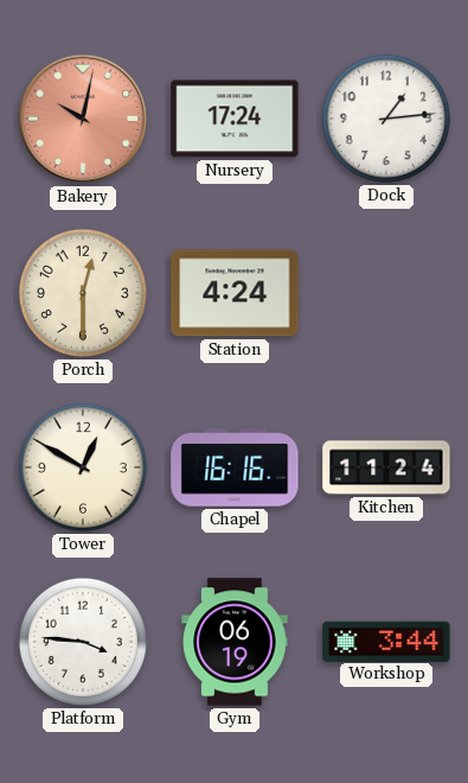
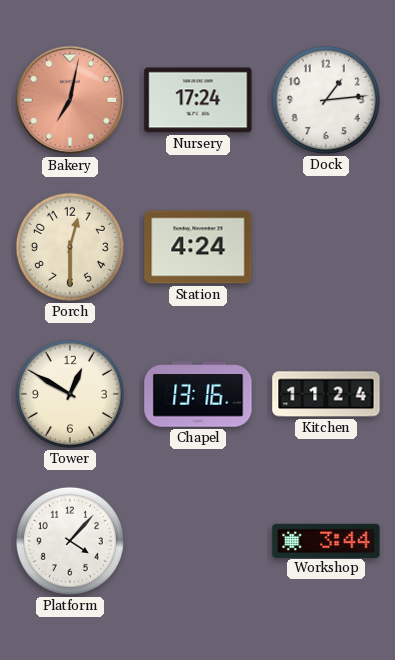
Bakery: 10:02 -> 7:02
Chapel: 16:16 -> 13:16
Platform: 3:46 -> 4:07
Gym: 06:19 -> none
